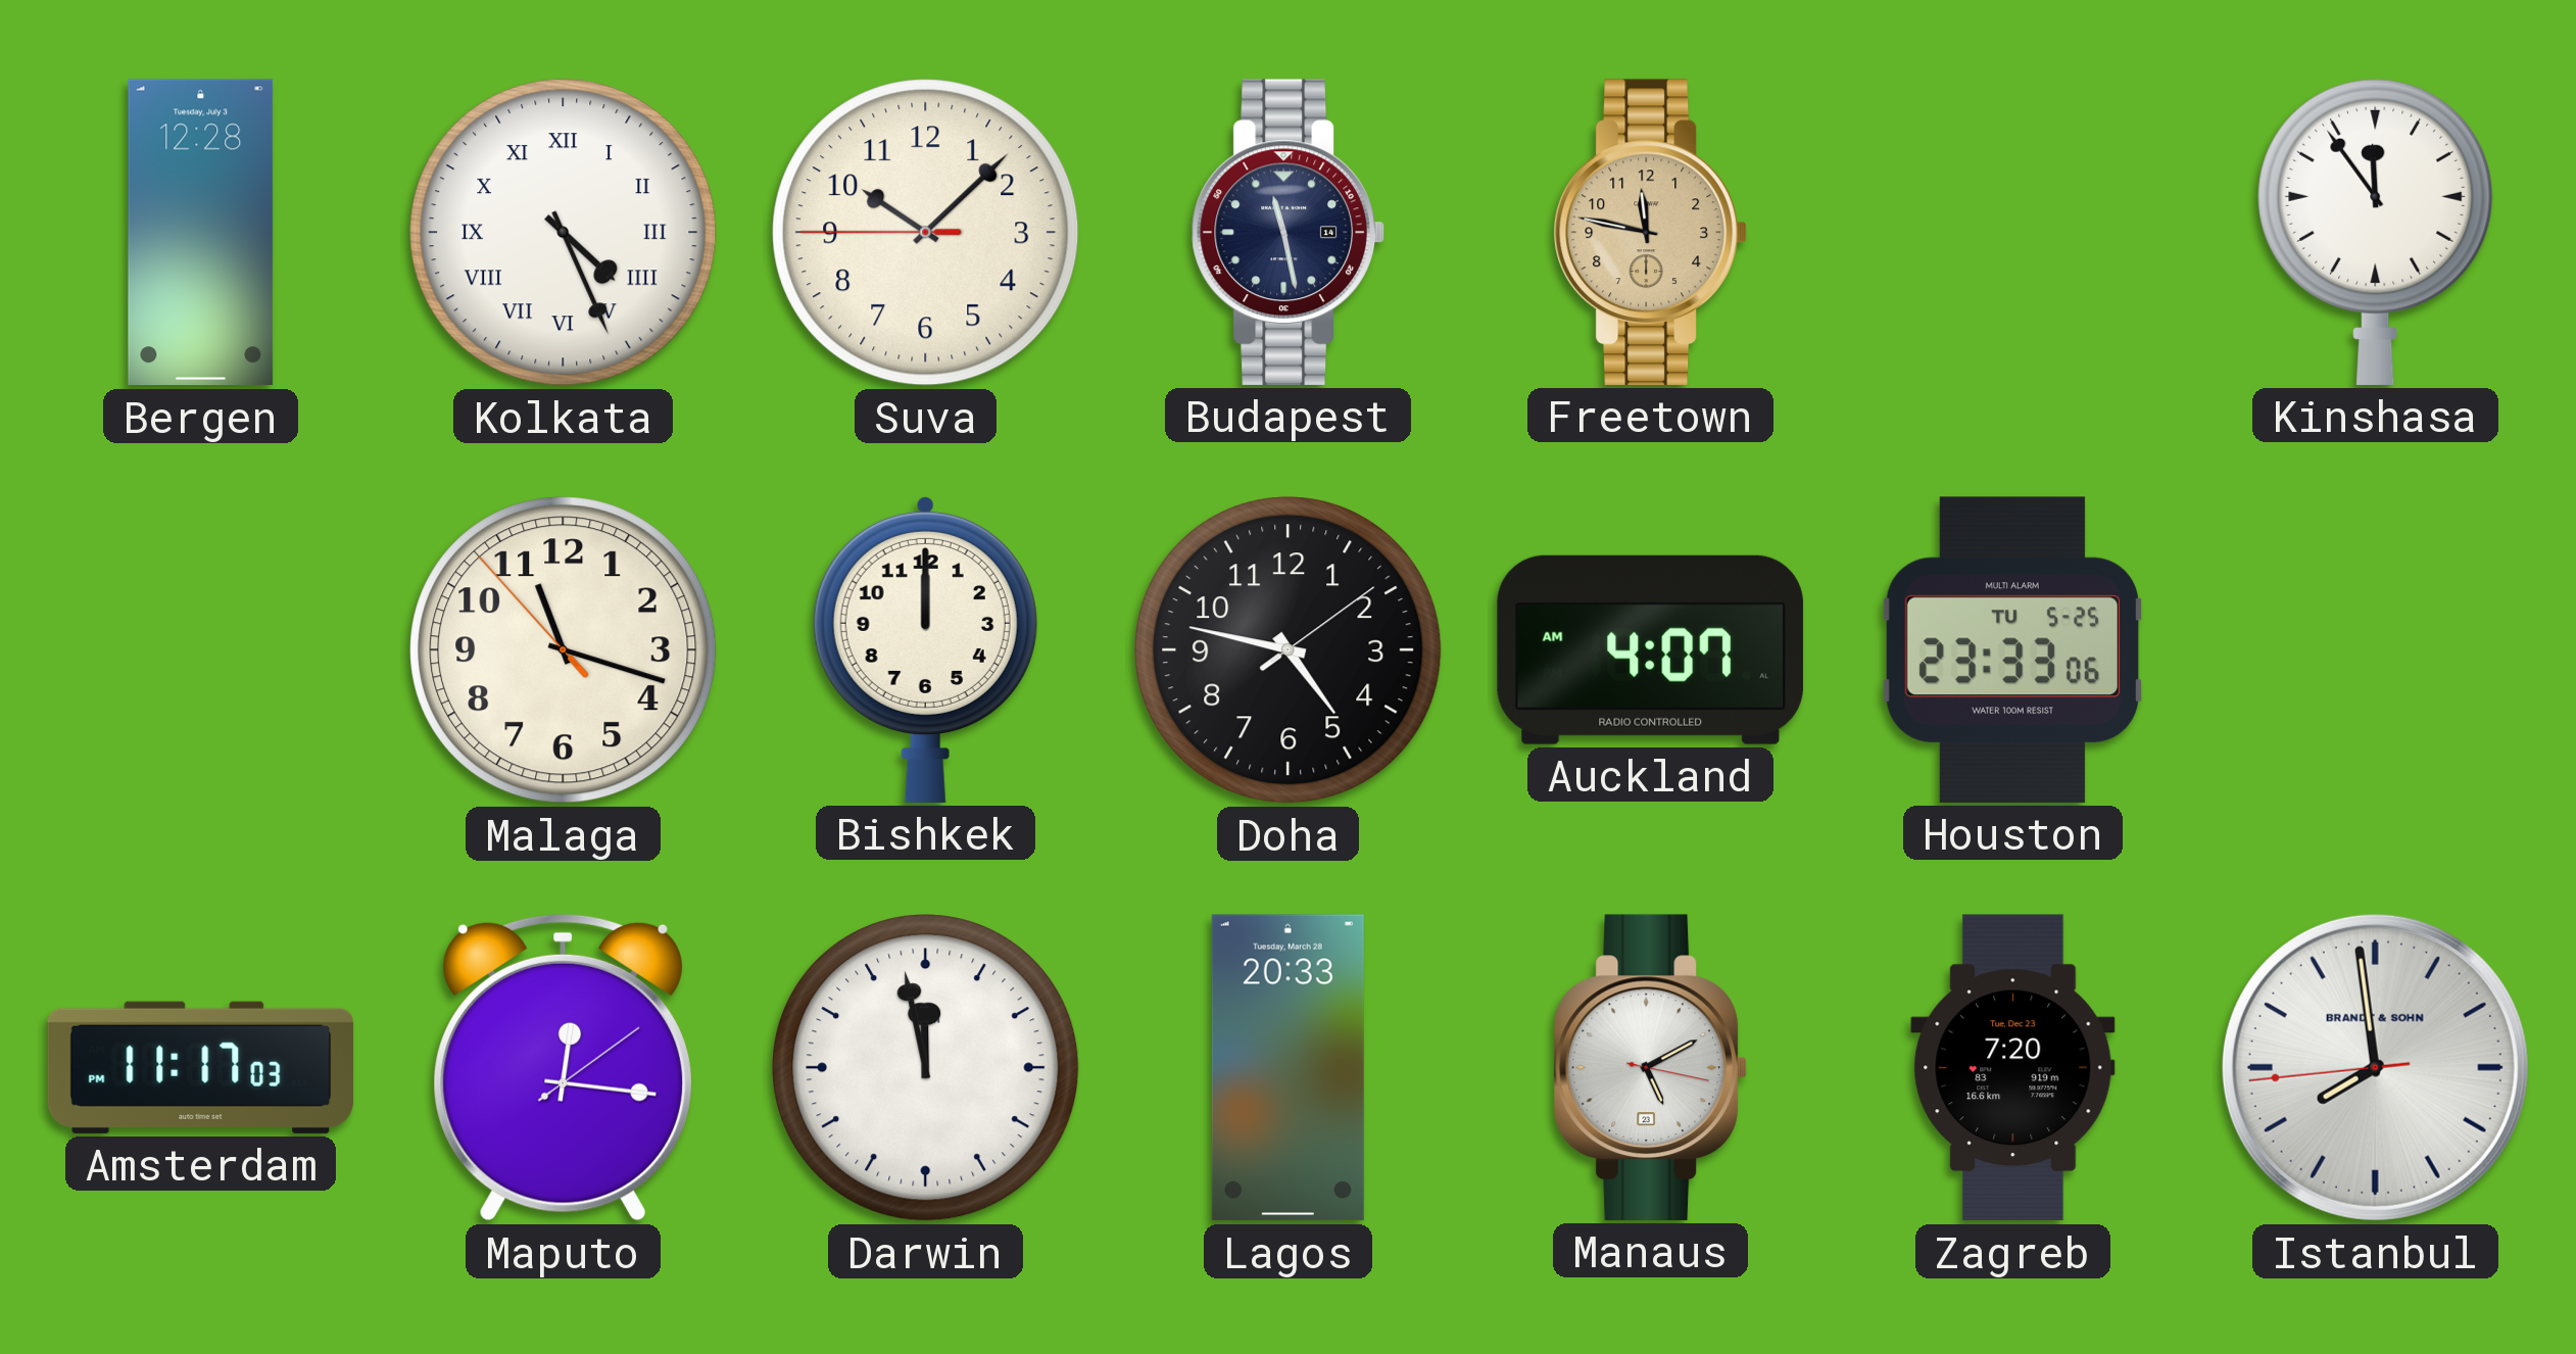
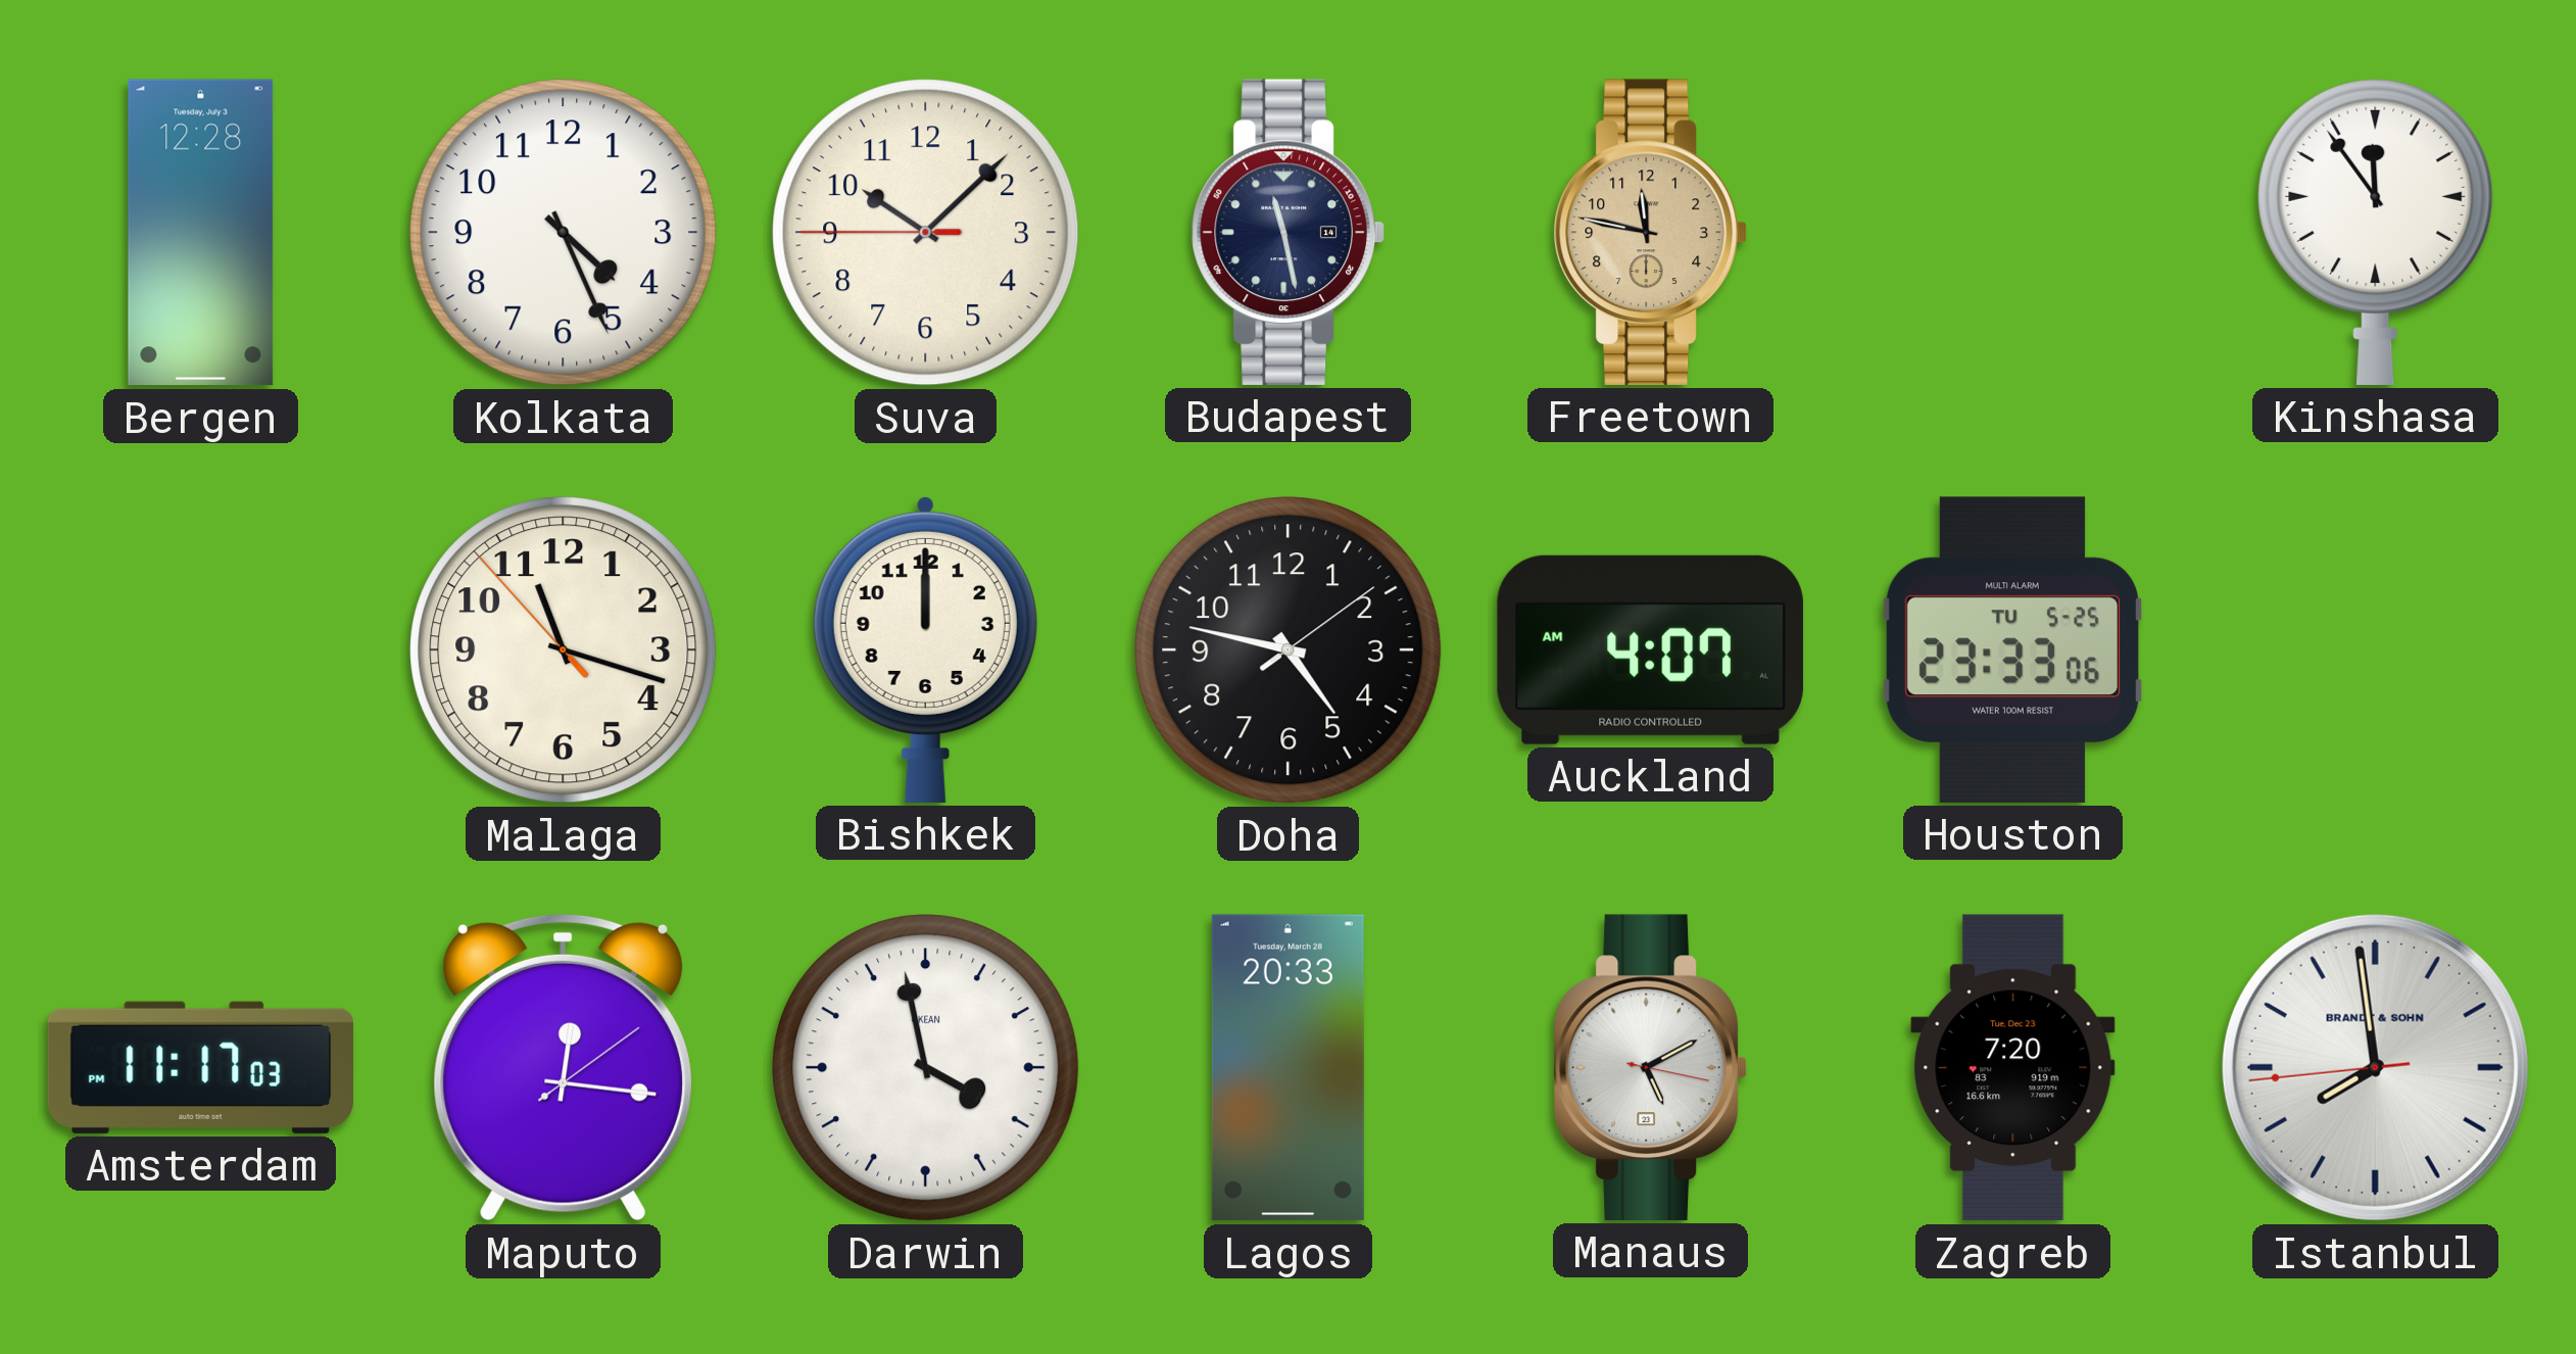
Kolkata numerals: Roman -> Arabic
Darwin: 11:58 -> 3:58
